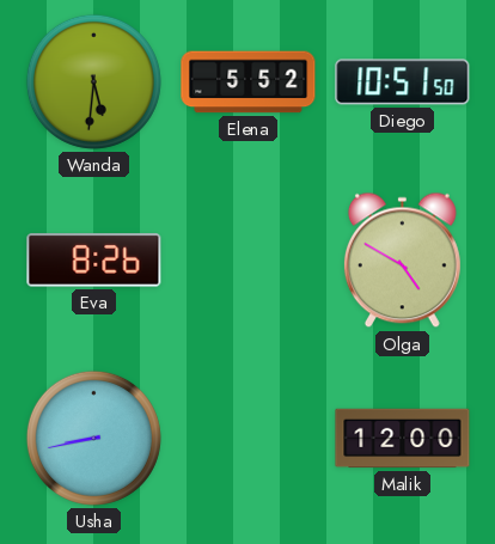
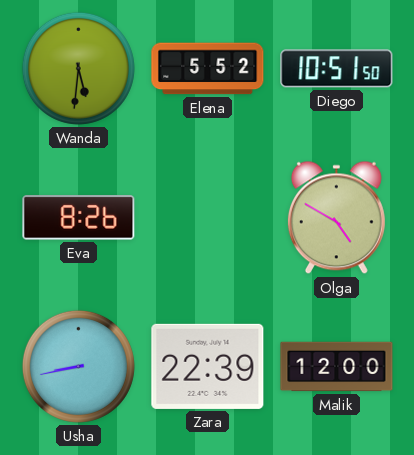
Zara: none -> 22:39
